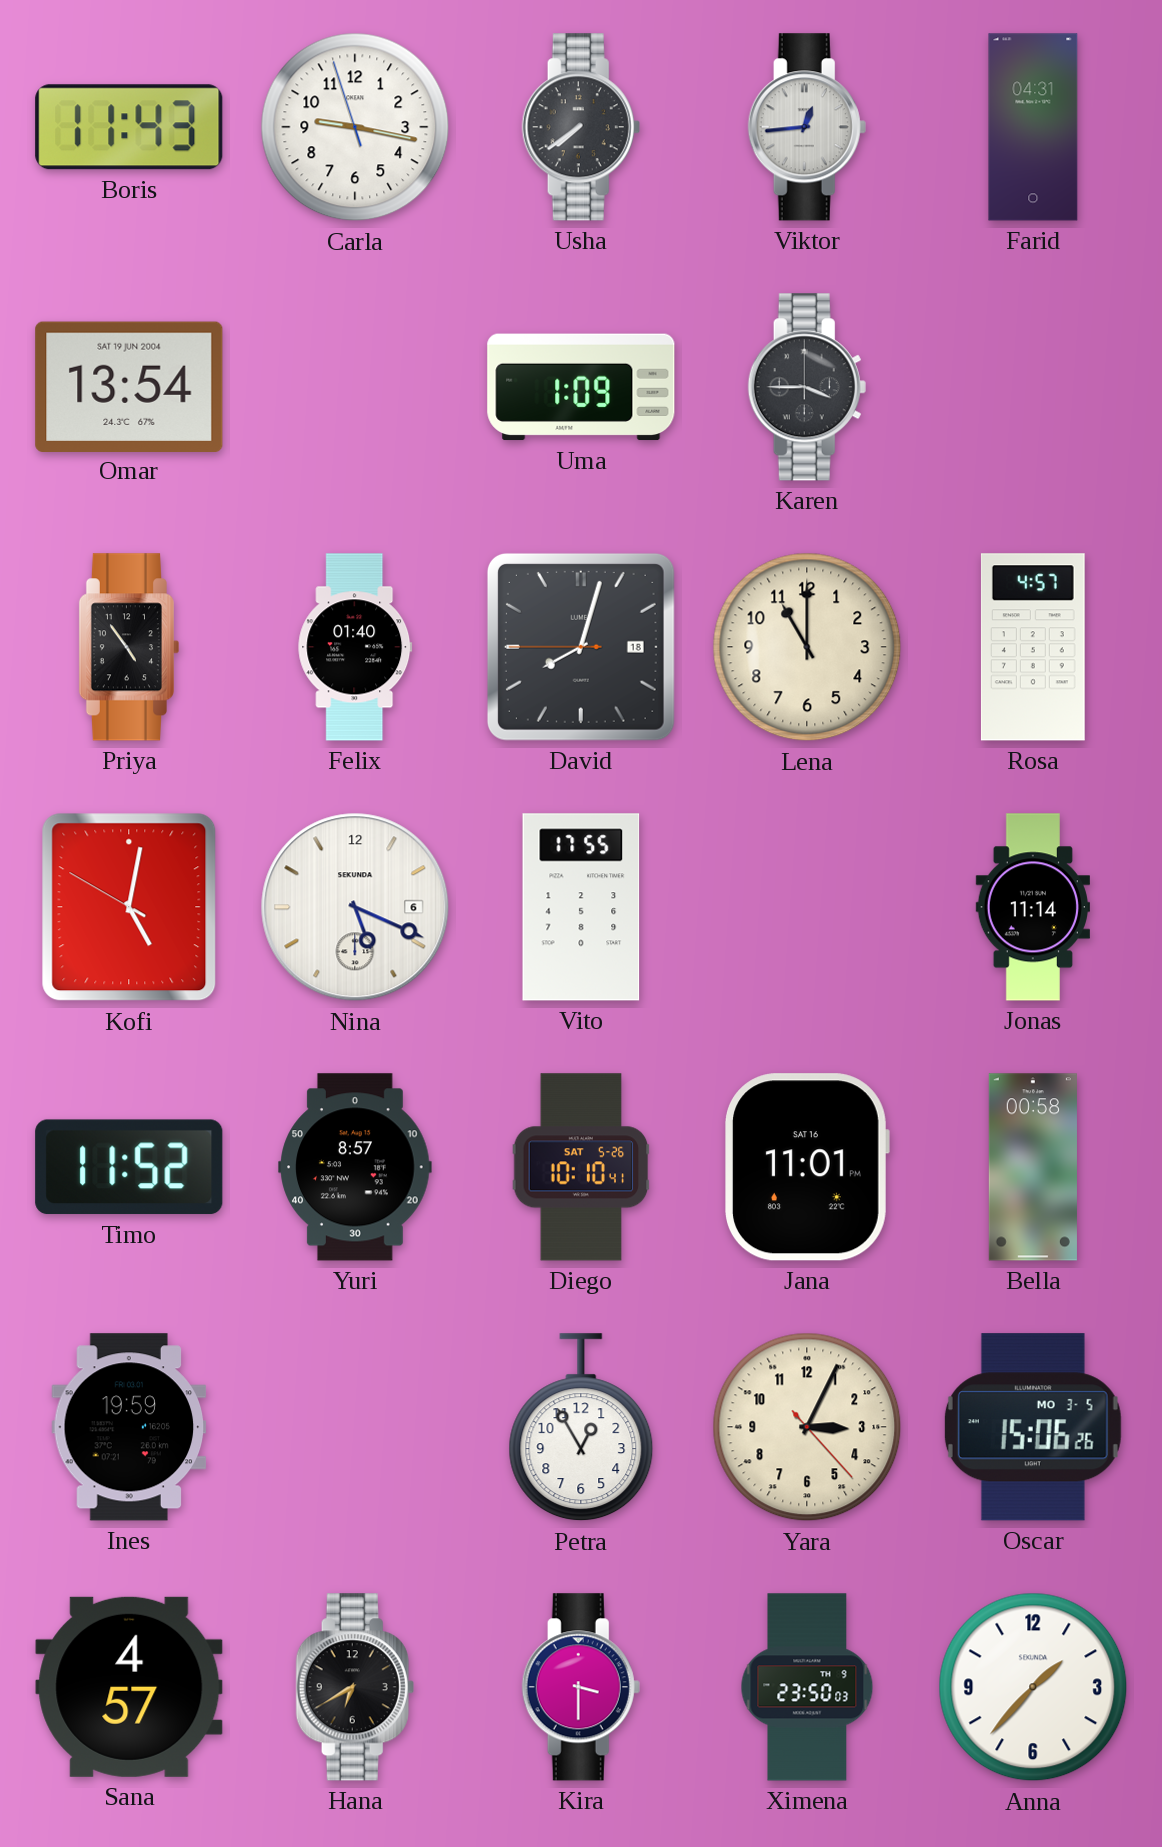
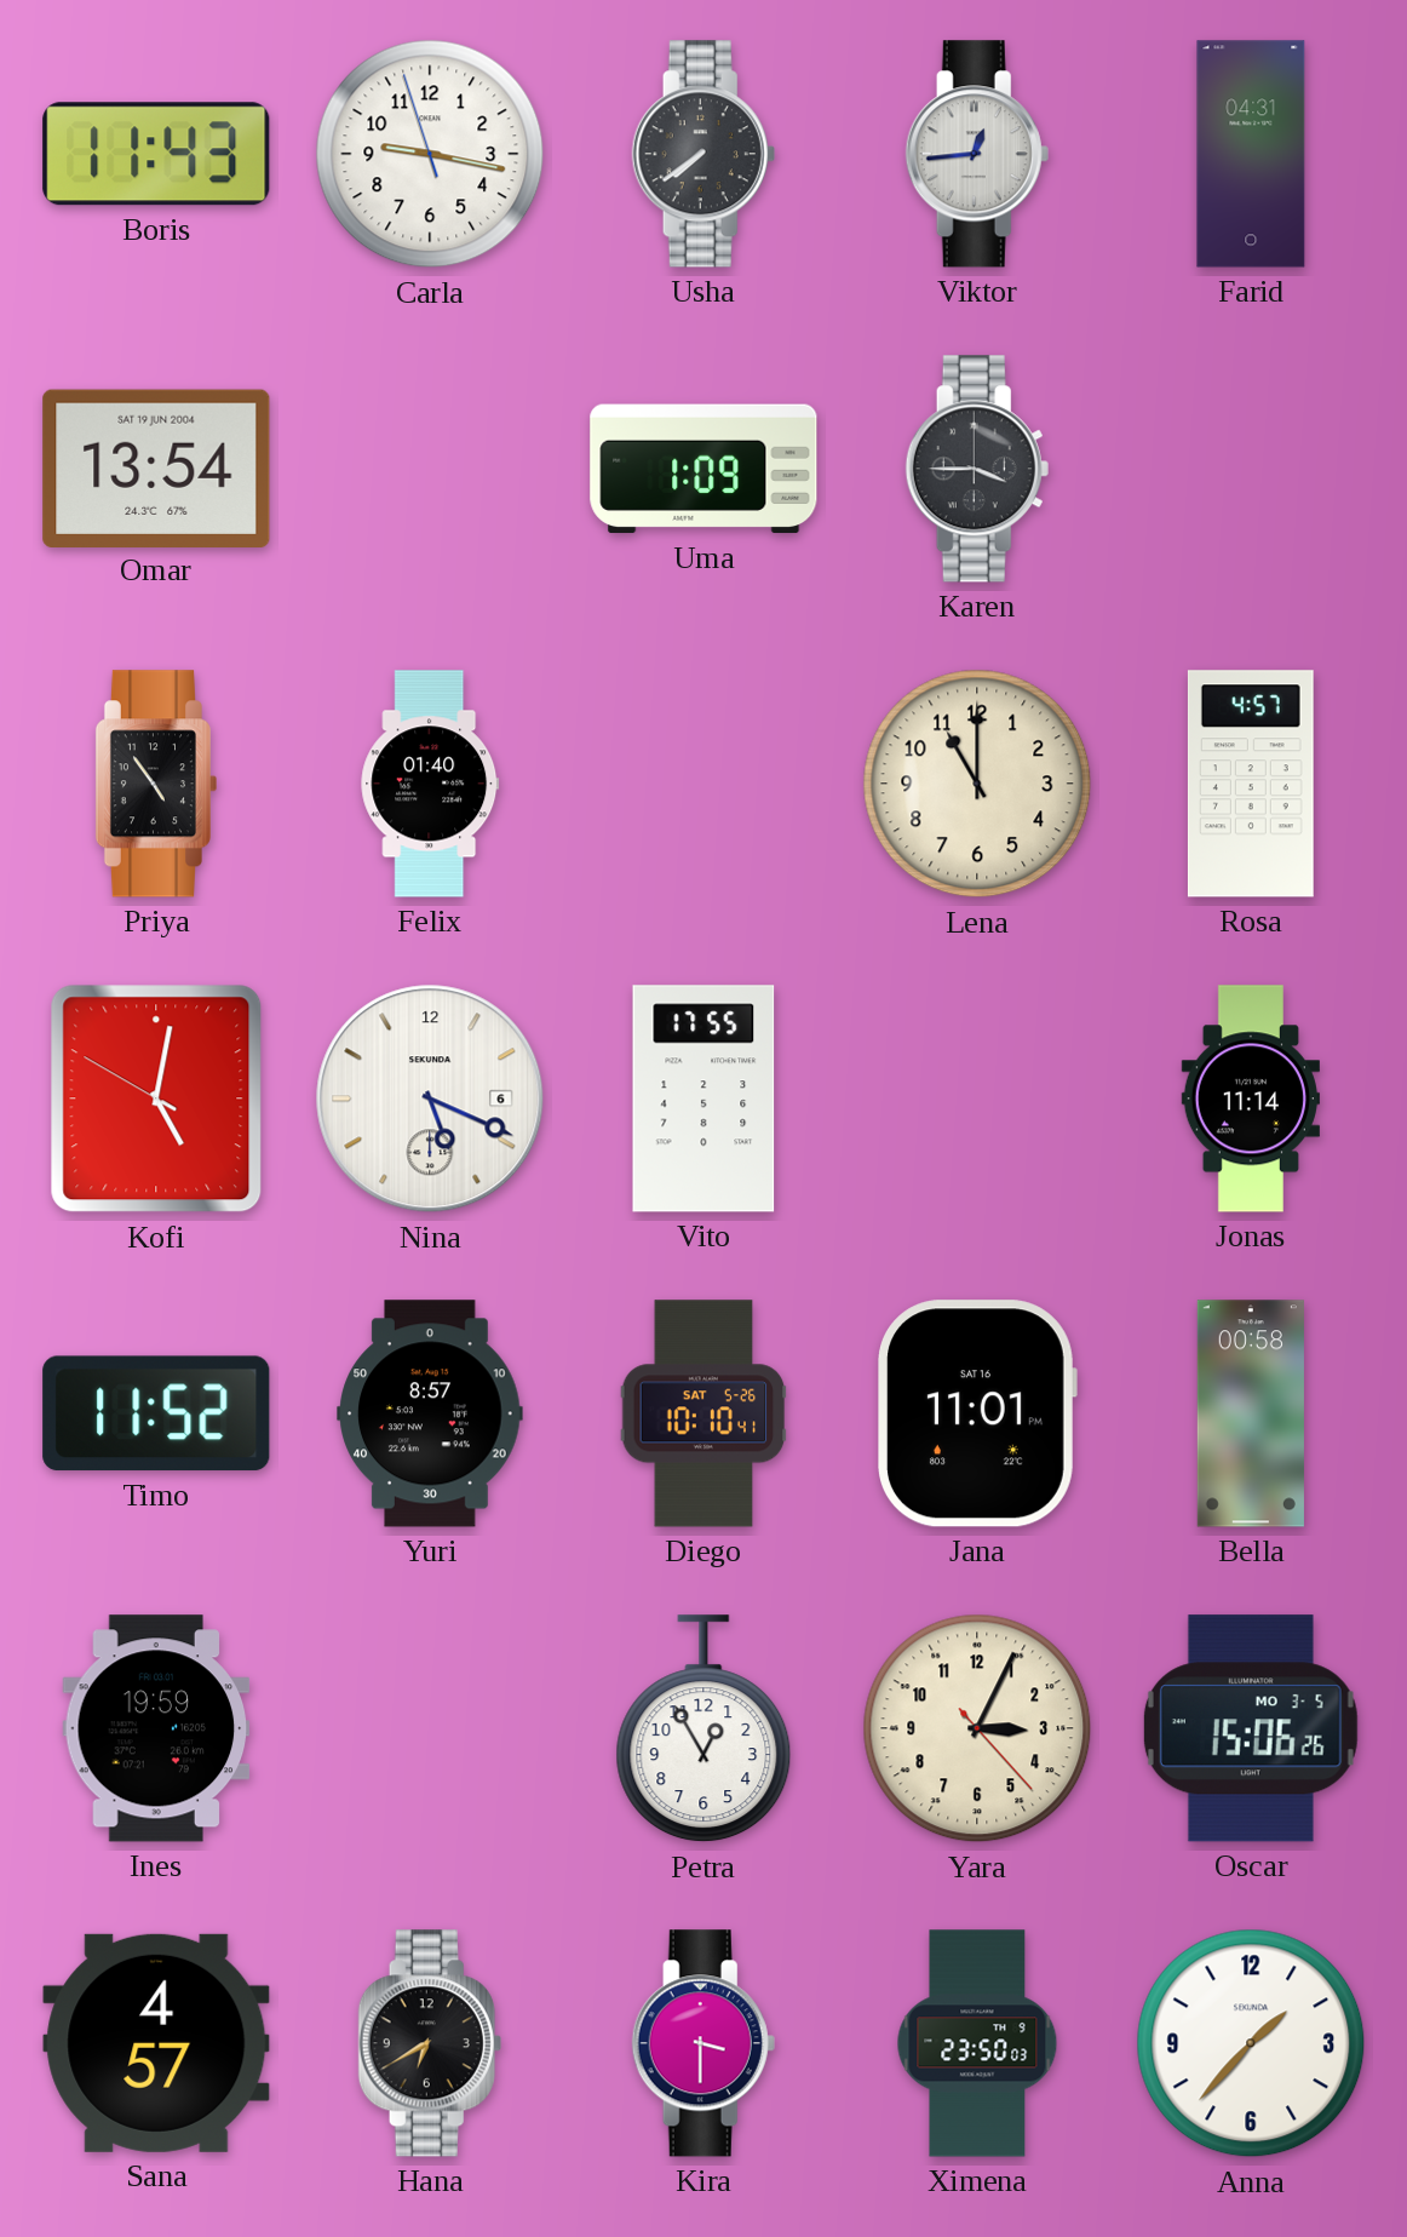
David: 8:02 -> none
